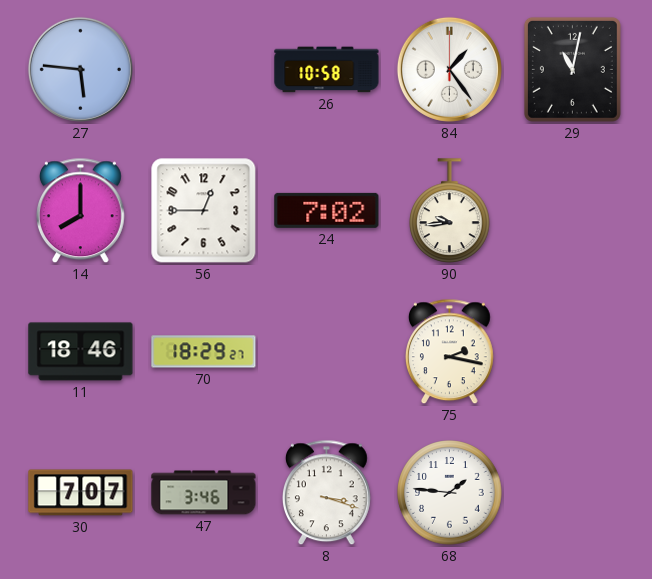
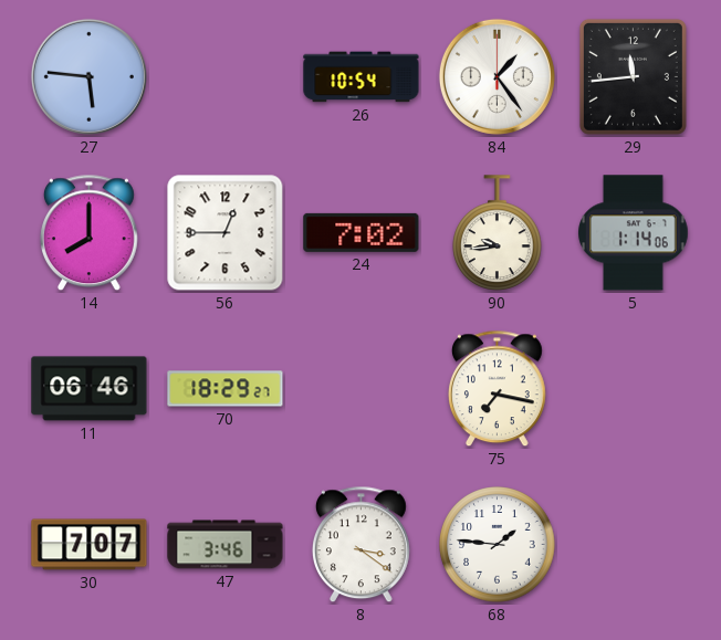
26: 10:58 -> 10:54
29: 11:02 -> 11:44
5: none -> 1:14
11: 18:46 -> 06:46
75: 2:17 -> 7:17
8: 3:18 -> 3:21
